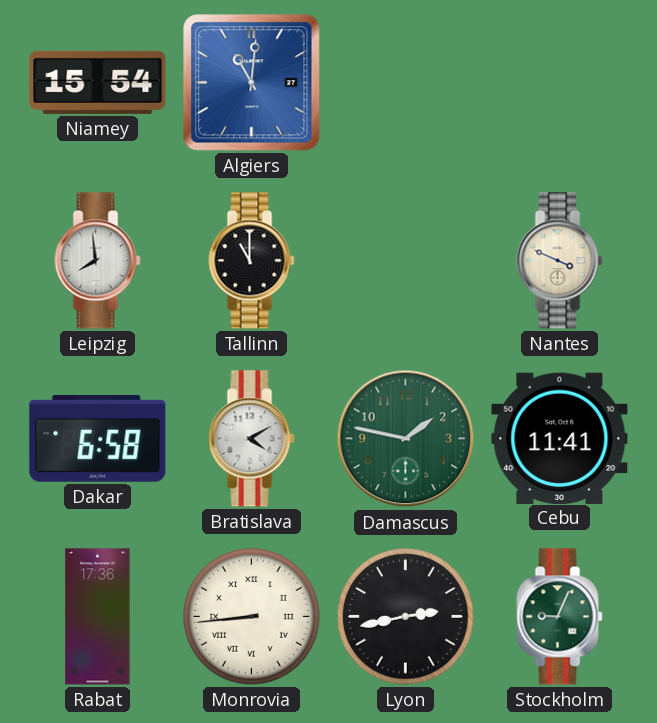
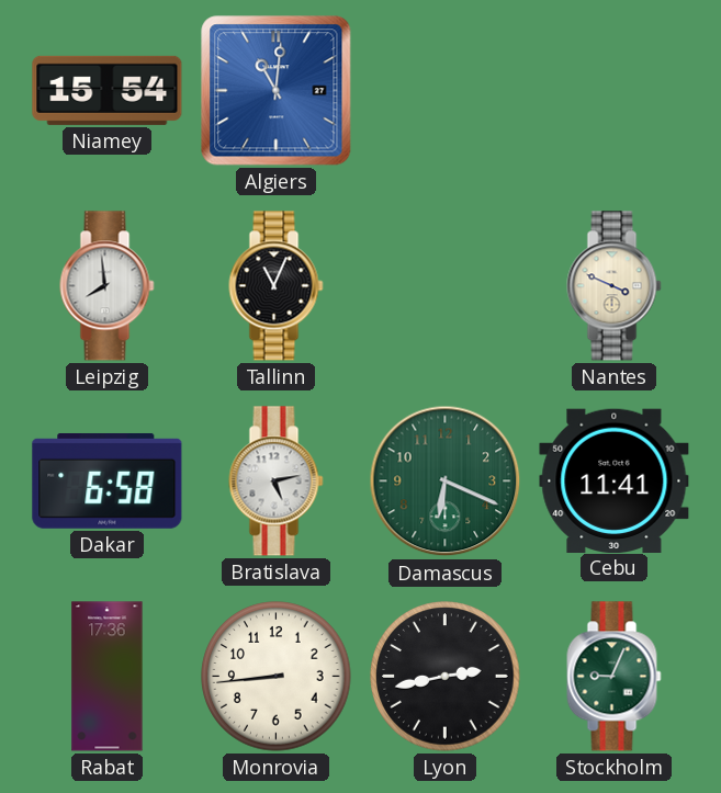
Tallinn: 11:00 -> 11:04
Bratislava: 4:10 -> 5:13
Damascus: 1:47 -> 6:19
Monrovia numerals: Roman -> Arabic
